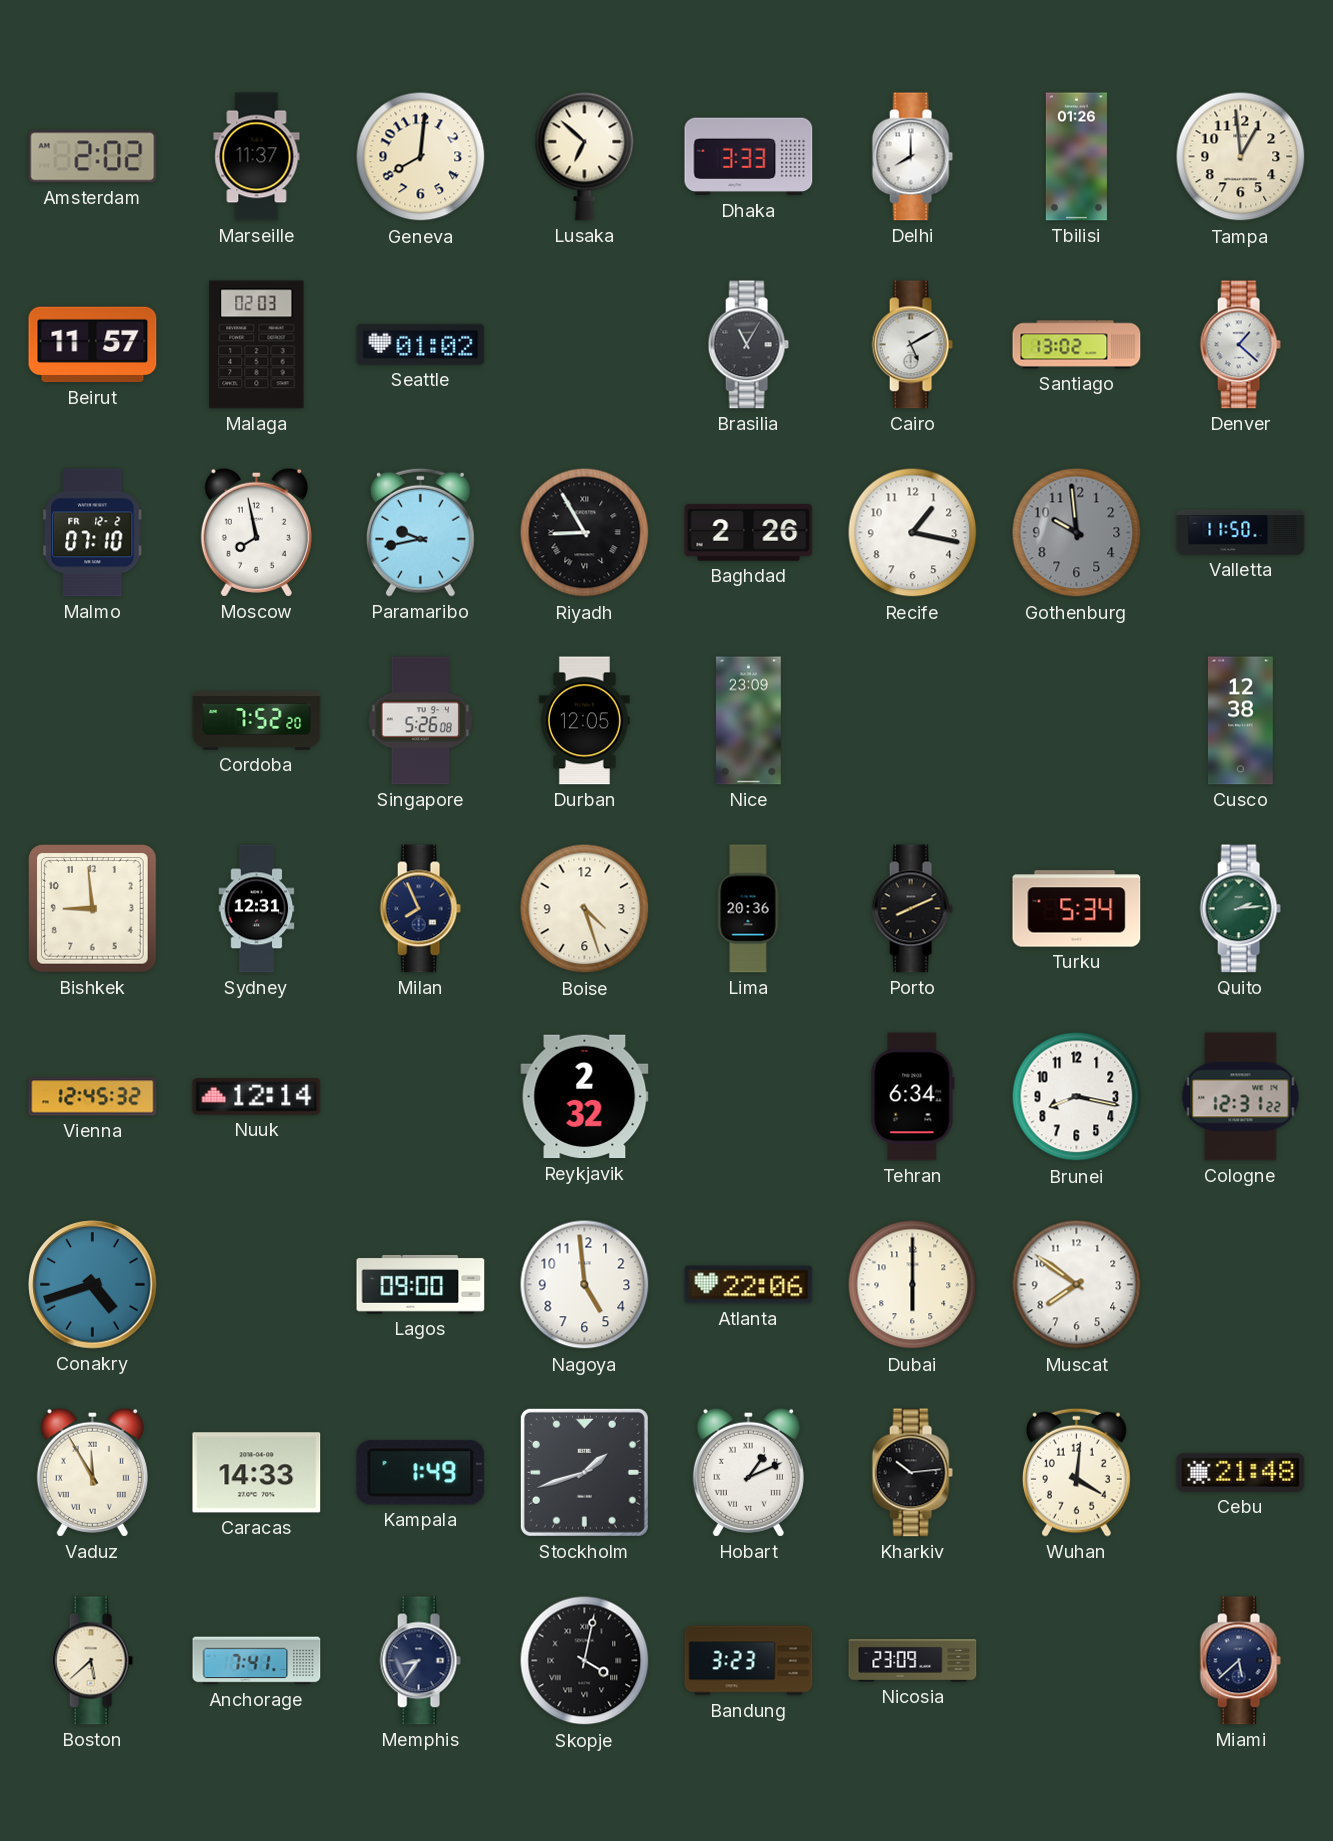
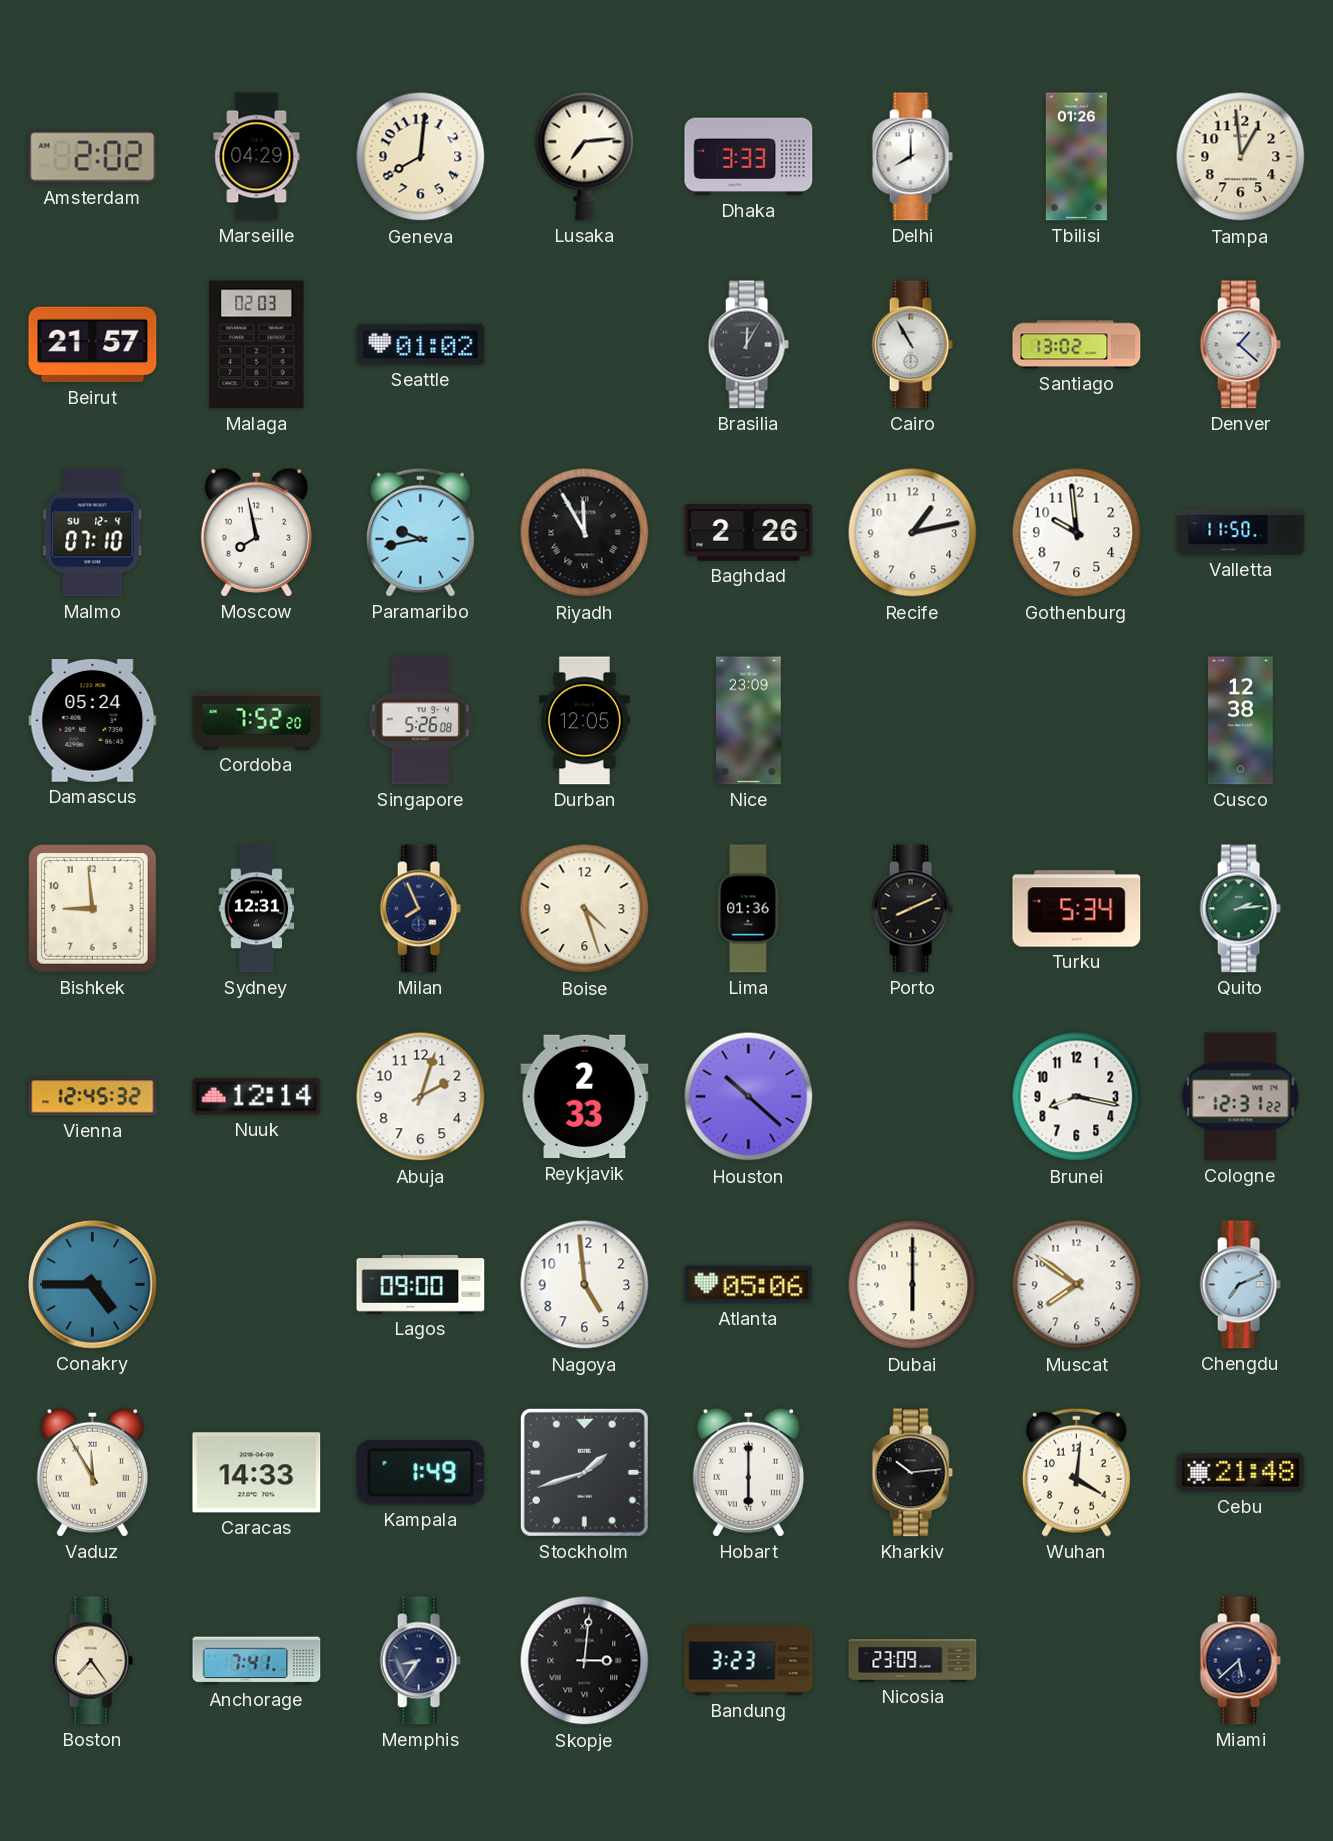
Marseille: 11:37 -> 04:29
Lusaka: 6:52 -> 7:14
Beirut: 11:57 -> 21:57
Brasilia: 11:05 -> 12:05
Cairo: 5:10 -> 10:55
Malmo date: FR 12-2 -> SU 12-4
Riyadh: 8:55 -> 11:55
Recife: 1:17 -> 1:13
Gothenburg dial: grey -> white
Damascus: none -> 05:24
Lima: 20:36 -> 01:36
Abuja: none -> 2:03
Reykjavik: 2:32 -> 2:33
Houston: none -> 10:22
Tehran: 6:34 -> none
Conakry: 4:42 -> 4:45
Atlanta: 22:06 -> 05:06
Chengdu: none -> 7:11
Hobart: 1:11 -> 6:00
Boston: 5:38 -> 7:24
Skopje: 4:02 -> 3:01
